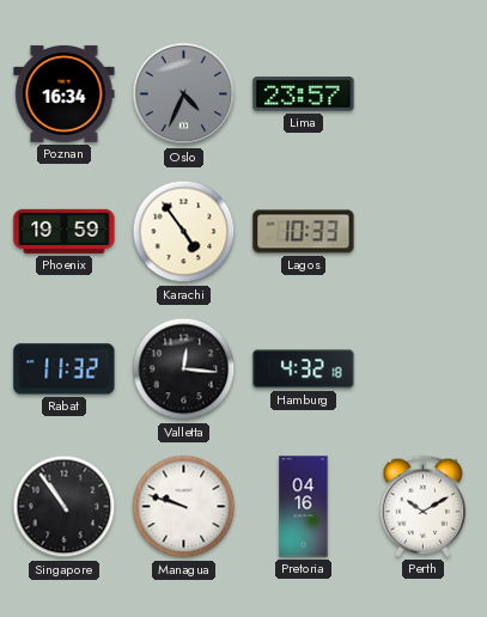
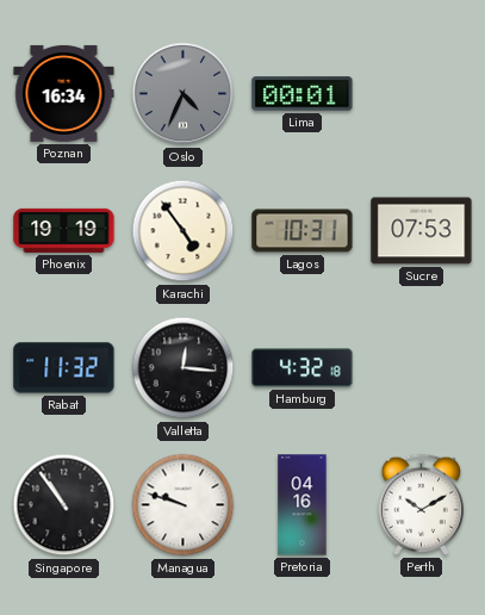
Lima: 23:57 -> 00:01
Phoenix: 19:59 -> 19:19
Lagos: 10:33 -> 10:31
Sucre: none -> 07:53
